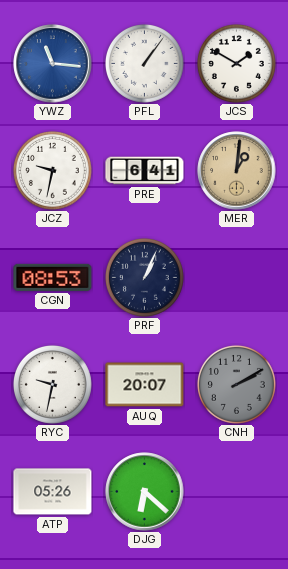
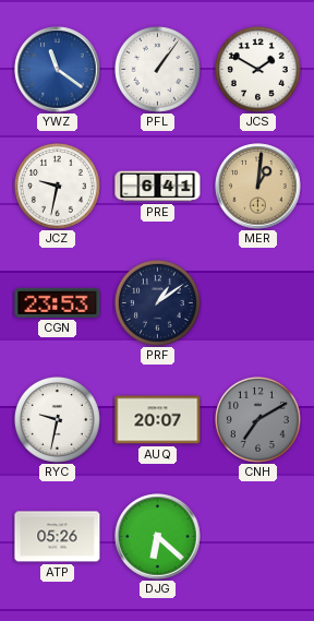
YWZ: 11:16 -> 11:21
CGN: 08:53 -> 23:53
PRF: 1:04 -> 1:09
CNH: 2:10 -> 7:10
